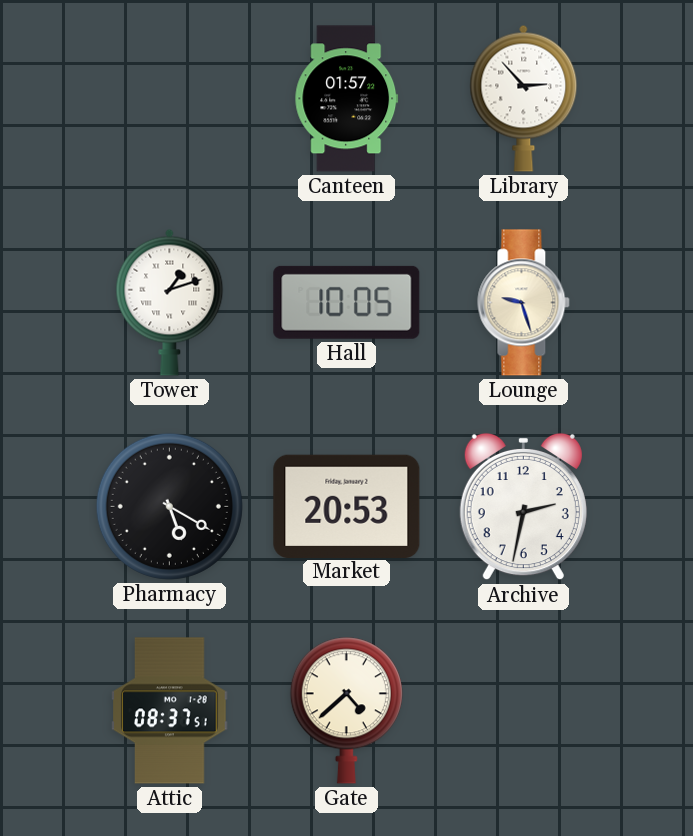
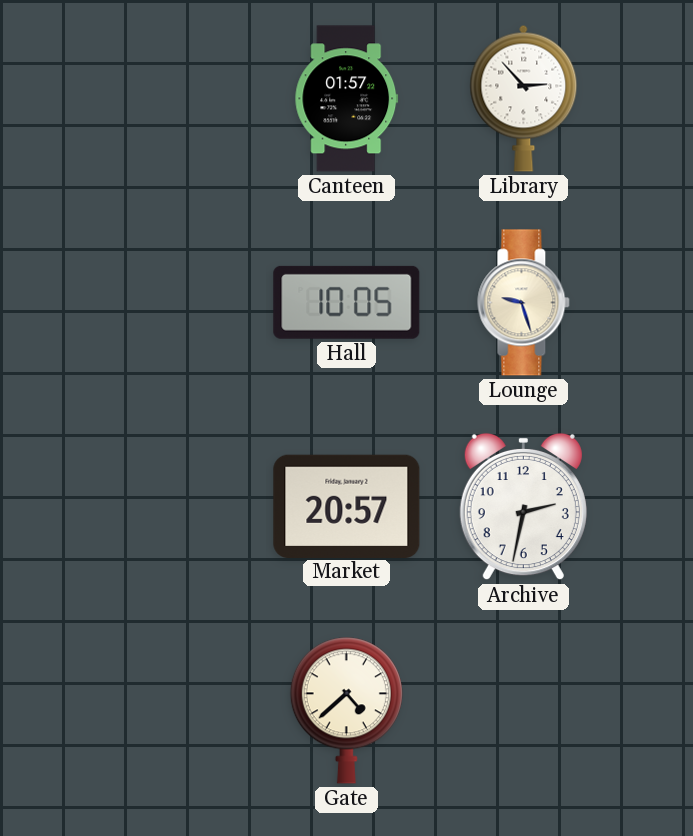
Tower: 1:12 -> none
Pharmacy: 5:20 -> none
Market: 20:53 -> 20:57
Attic: 08:37 -> none
